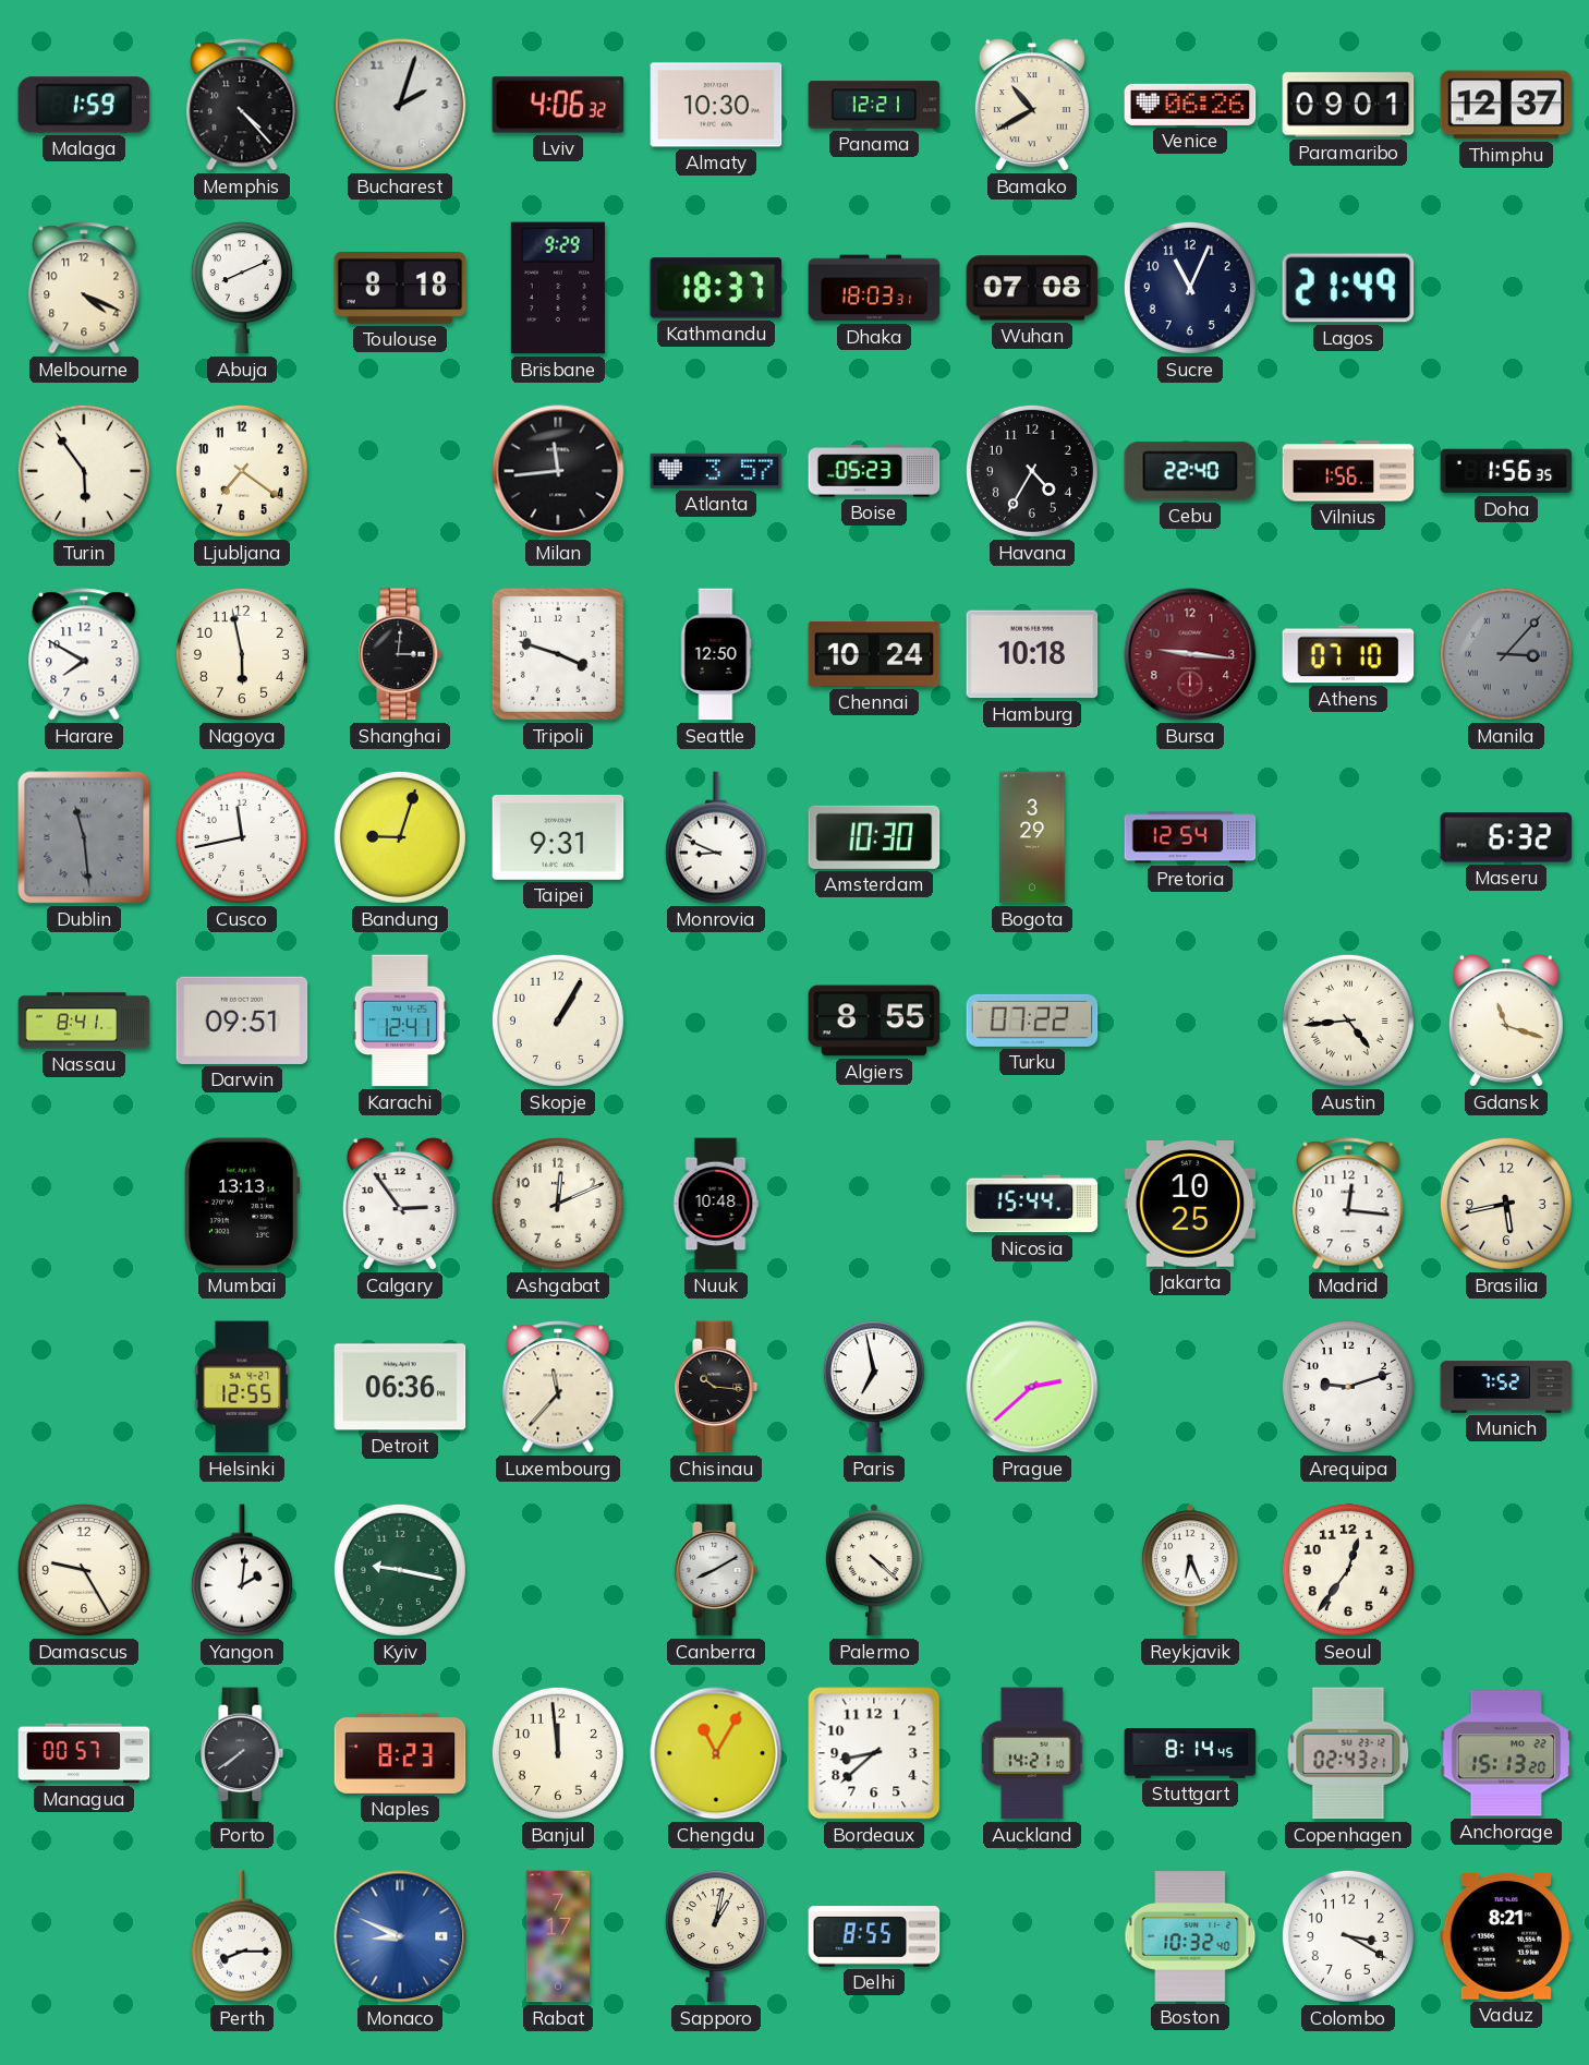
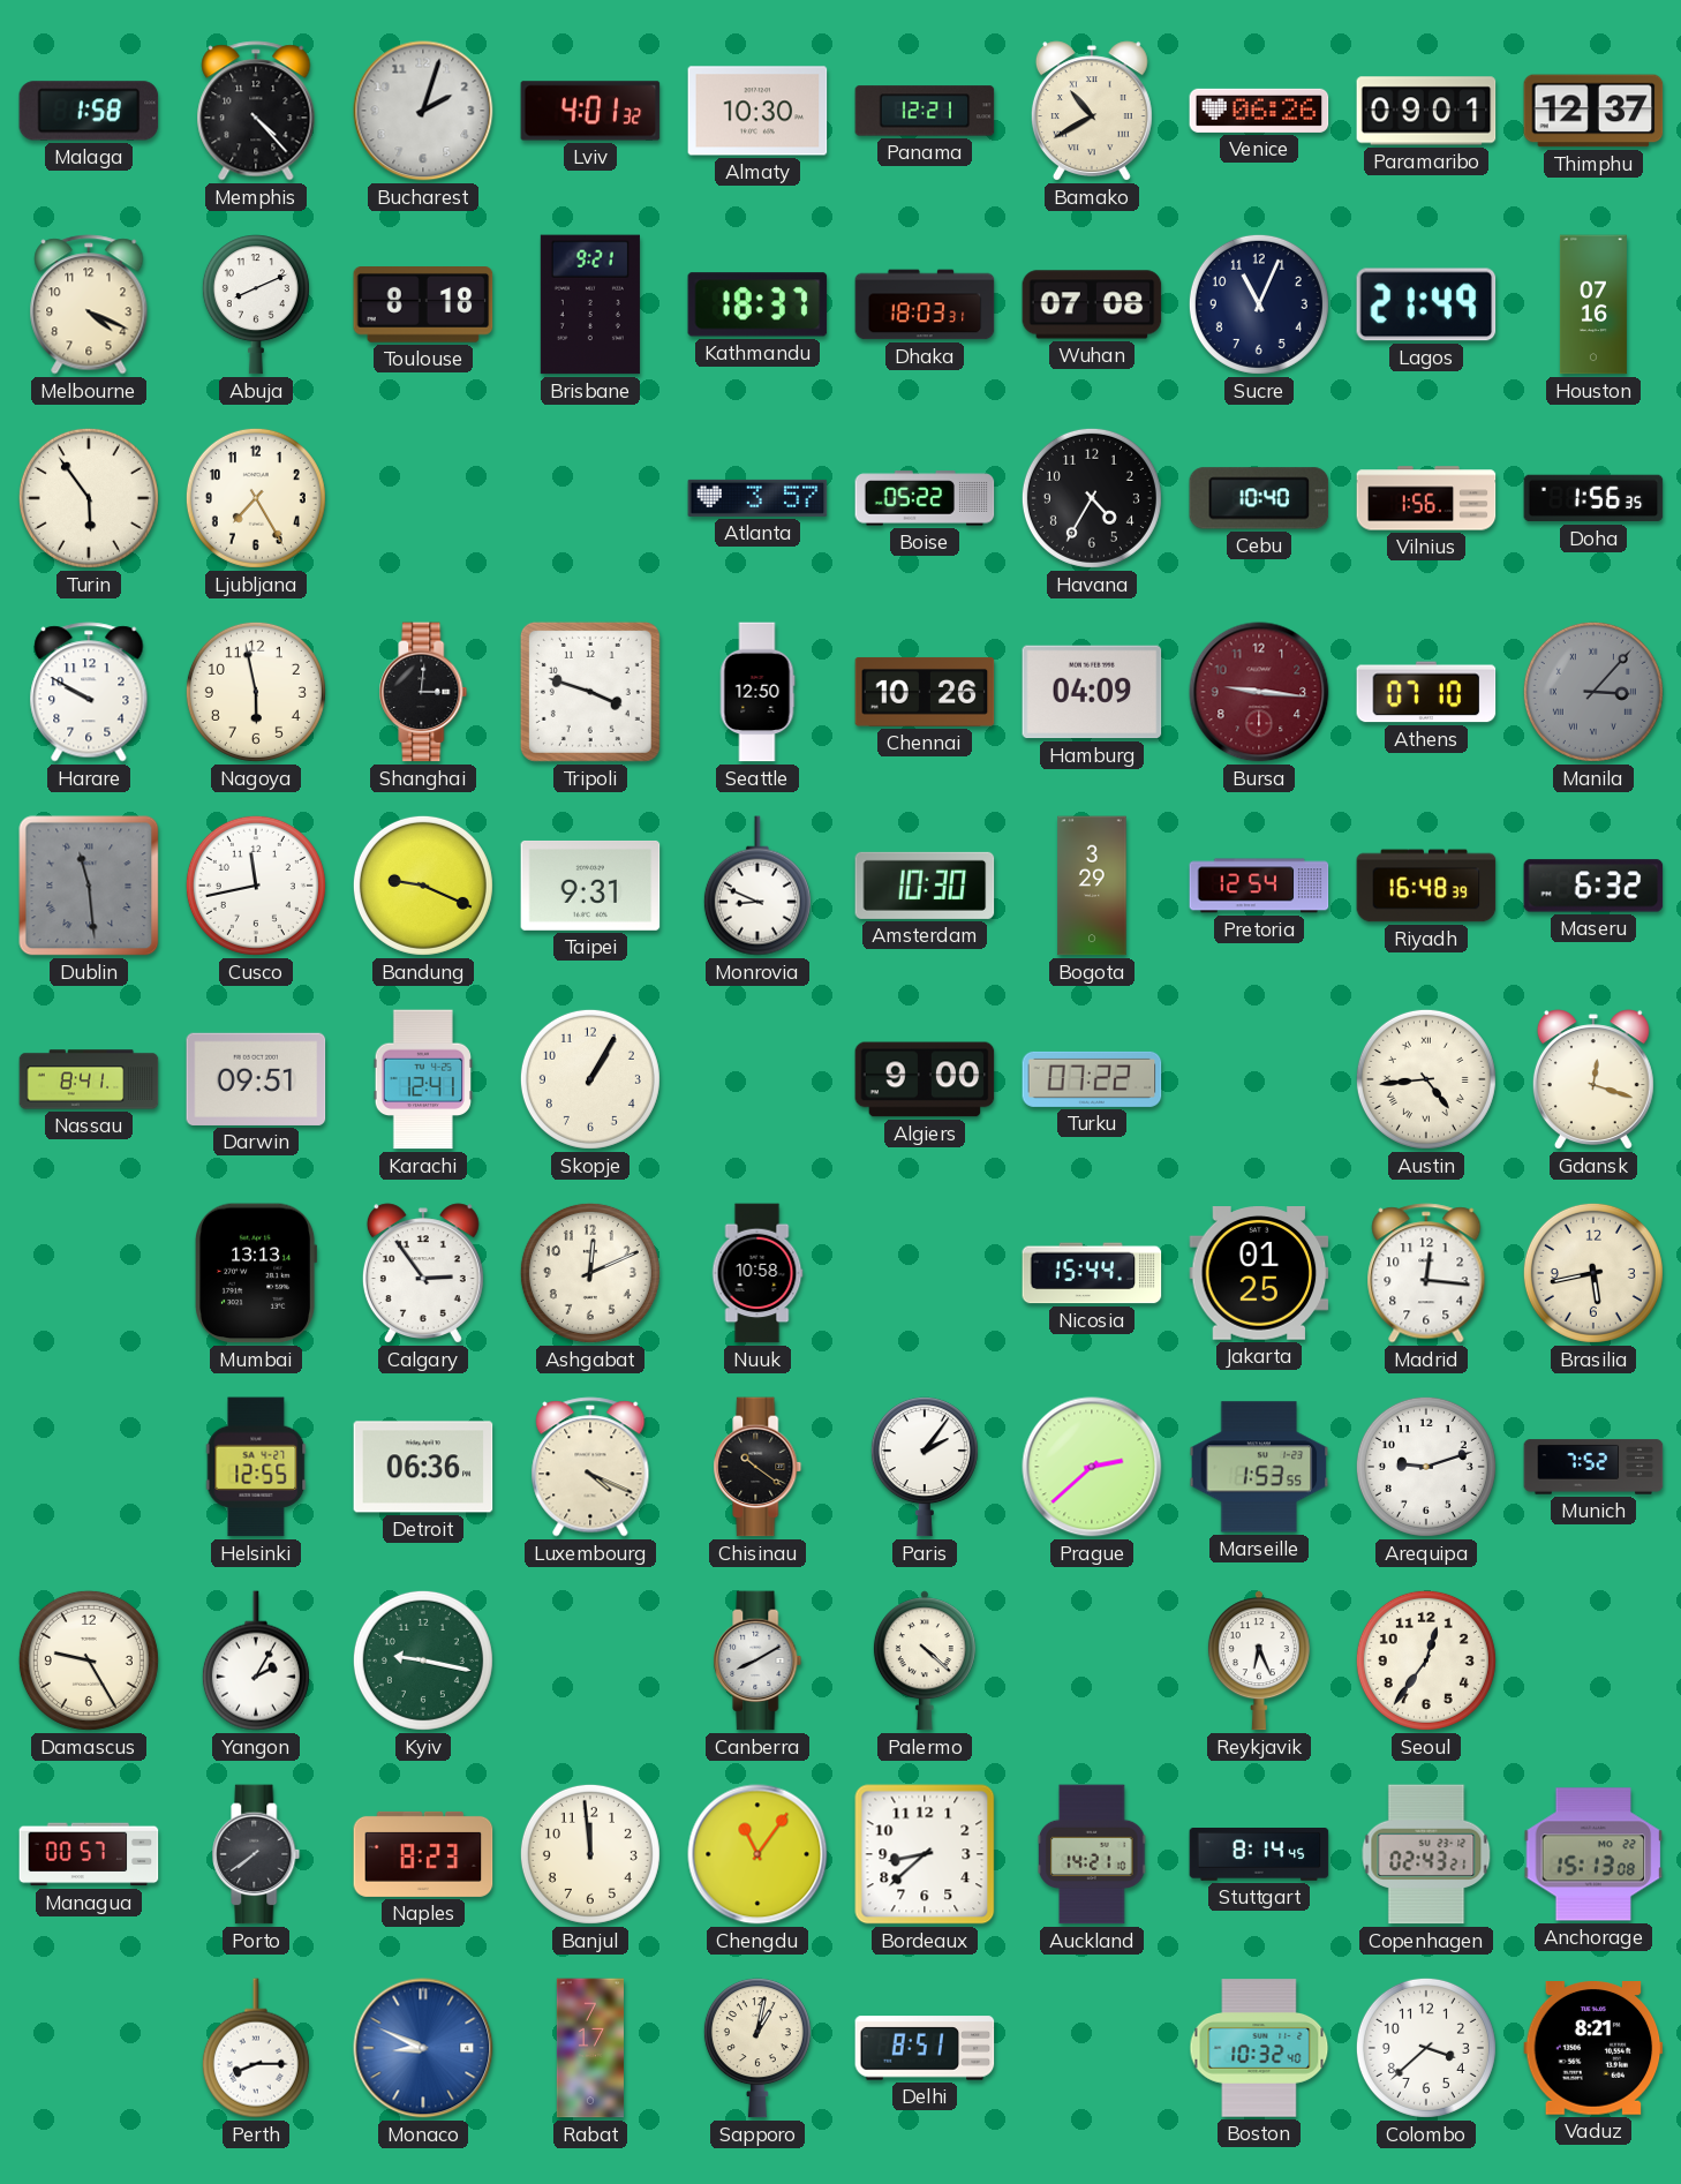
Malaga: 1:59 -> 1:58
Lviv: 4:06 -> 4:01
Brisbane: 9:29 -> 9:21
Houston: none -> 07:16
Ljubljana: 7:21 -> 7:25
Milan: 11:44 -> none
Boise: 05:23 -> 05:22
Cebu: 22:40 -> 10:40
Harare: 7:50 -> 9:50
Chennai: 10:24 -> 10:26
Hamburg: 10:18 -> 04:09
Bandung: 9:03 -> 9:19
Riyadh: none -> 16:48
Algiers: 8:55 -> 9:00
Gdansk: 11:18 -> 12:18
Nuuk: 10:48 -> 10:58
Jakarta: 10:25 -> 01:25
Luxembourg: 11:37 -> 4:19
Chisinau: 10:16 -> 10:21
Paris: 6:58 -> 2:06
Marseille: none -> 1:53
Yangon: 2:01 -> 2:05
Chengdu: 11:05 -> 11:06
Anchorage: 15:13:20 -> 15:13:08
Delhi: 8:55 -> 8:51
Colombo: 3:20 -> 3:38
